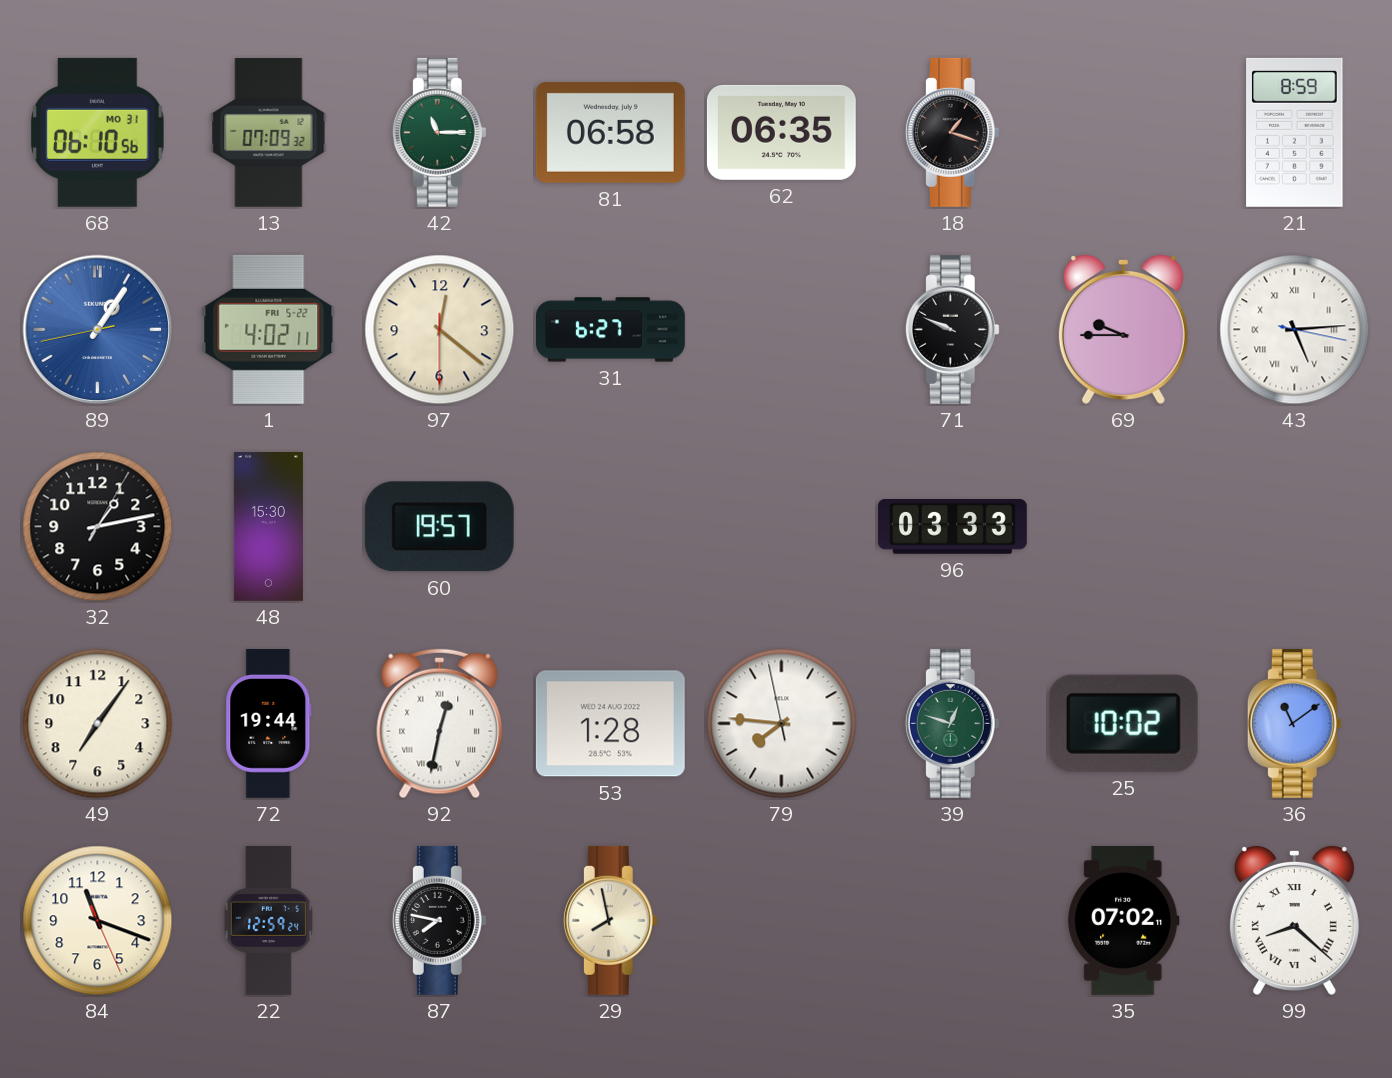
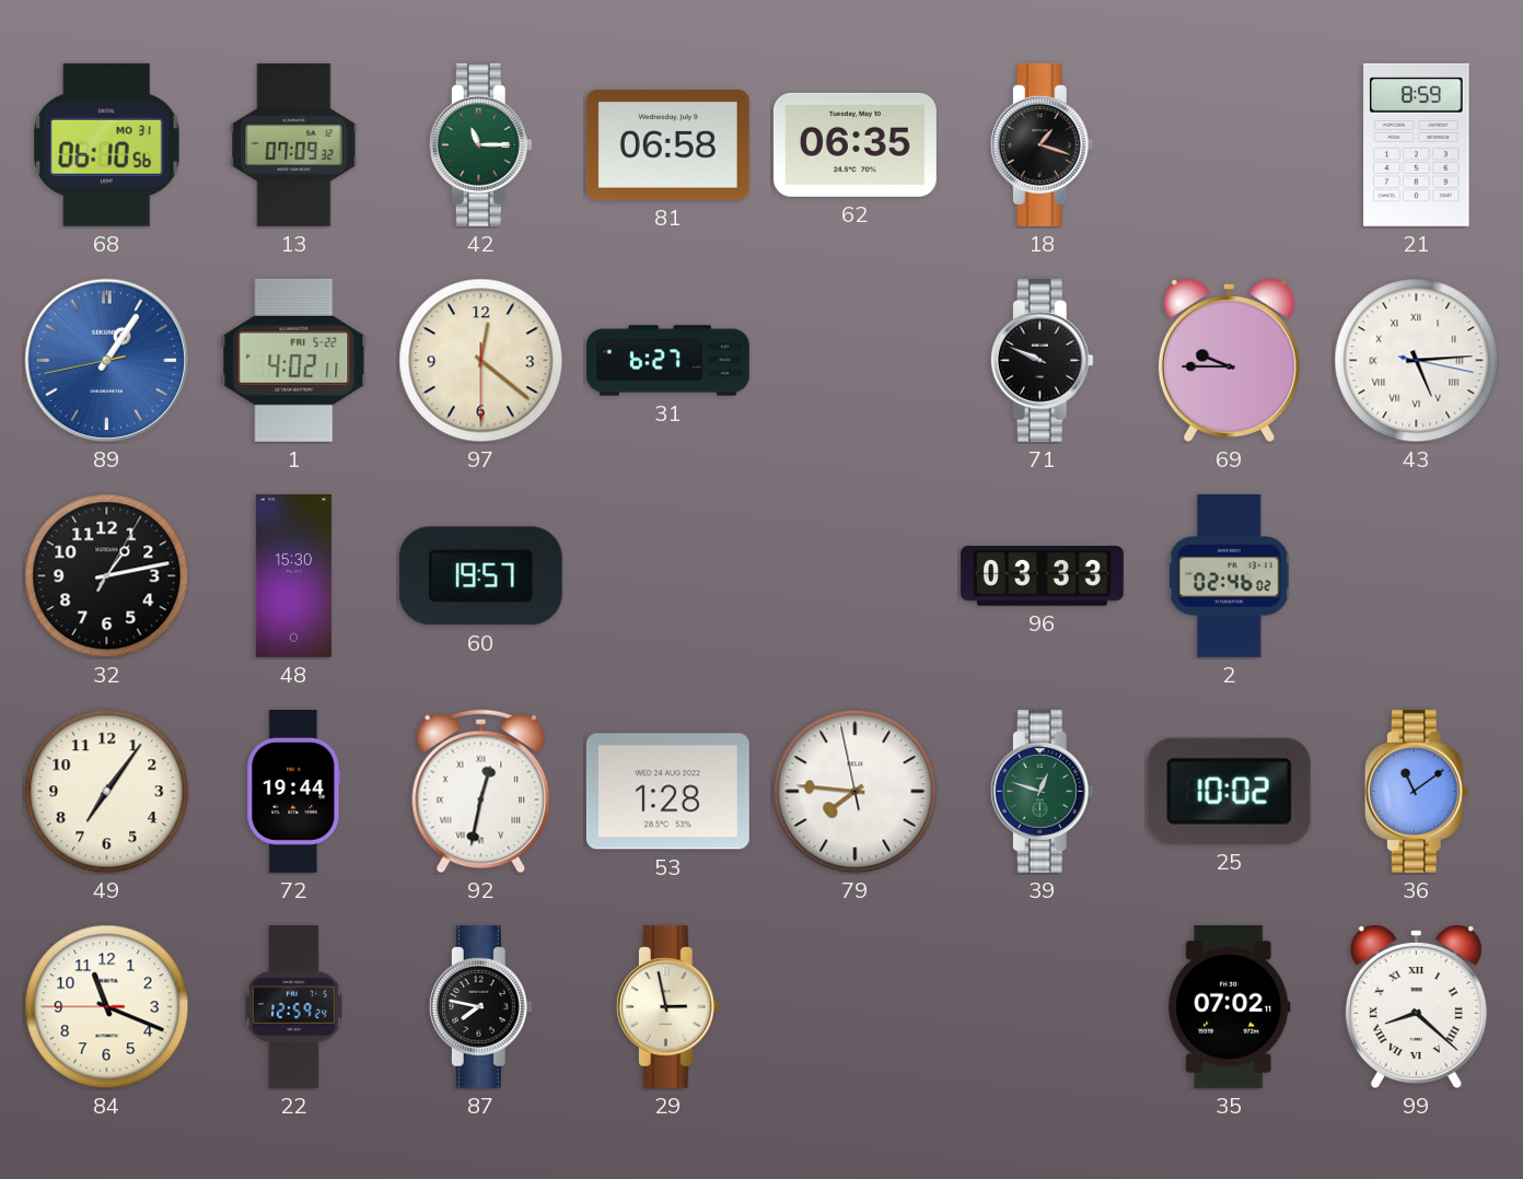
2: none -> 02:46
84: 11:18:26 -> 11:18:45
29: 7:58 -> 2:58
